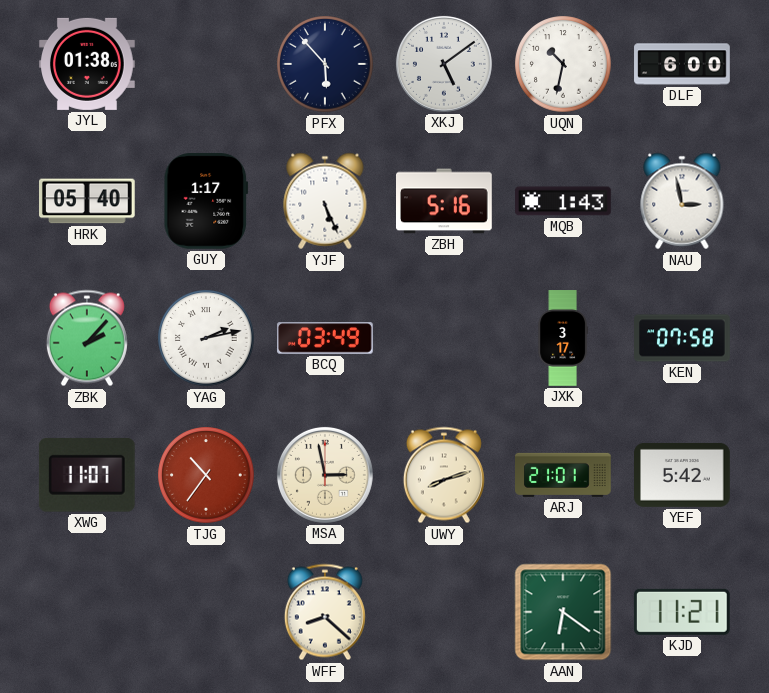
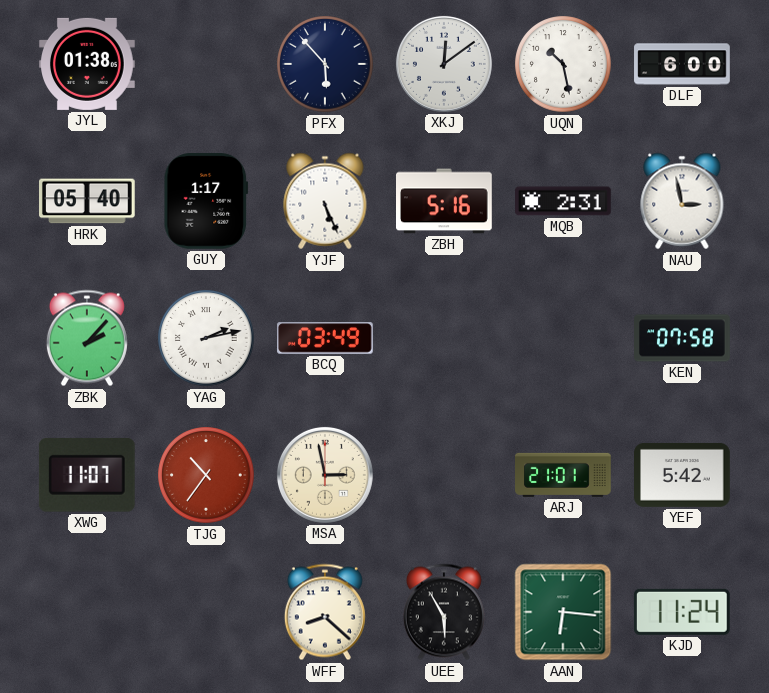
XKJ: 5:09 -> 12:09
UQN: 10:32 -> 10:28
MQB: 1:43 -> 2:31
JXK: 3:17 -> none
UWY: 8:12 -> none
UEE: none -> 5:55
AAN: 6:21 -> 6:16
KJD: 11:21 -> 11:24
